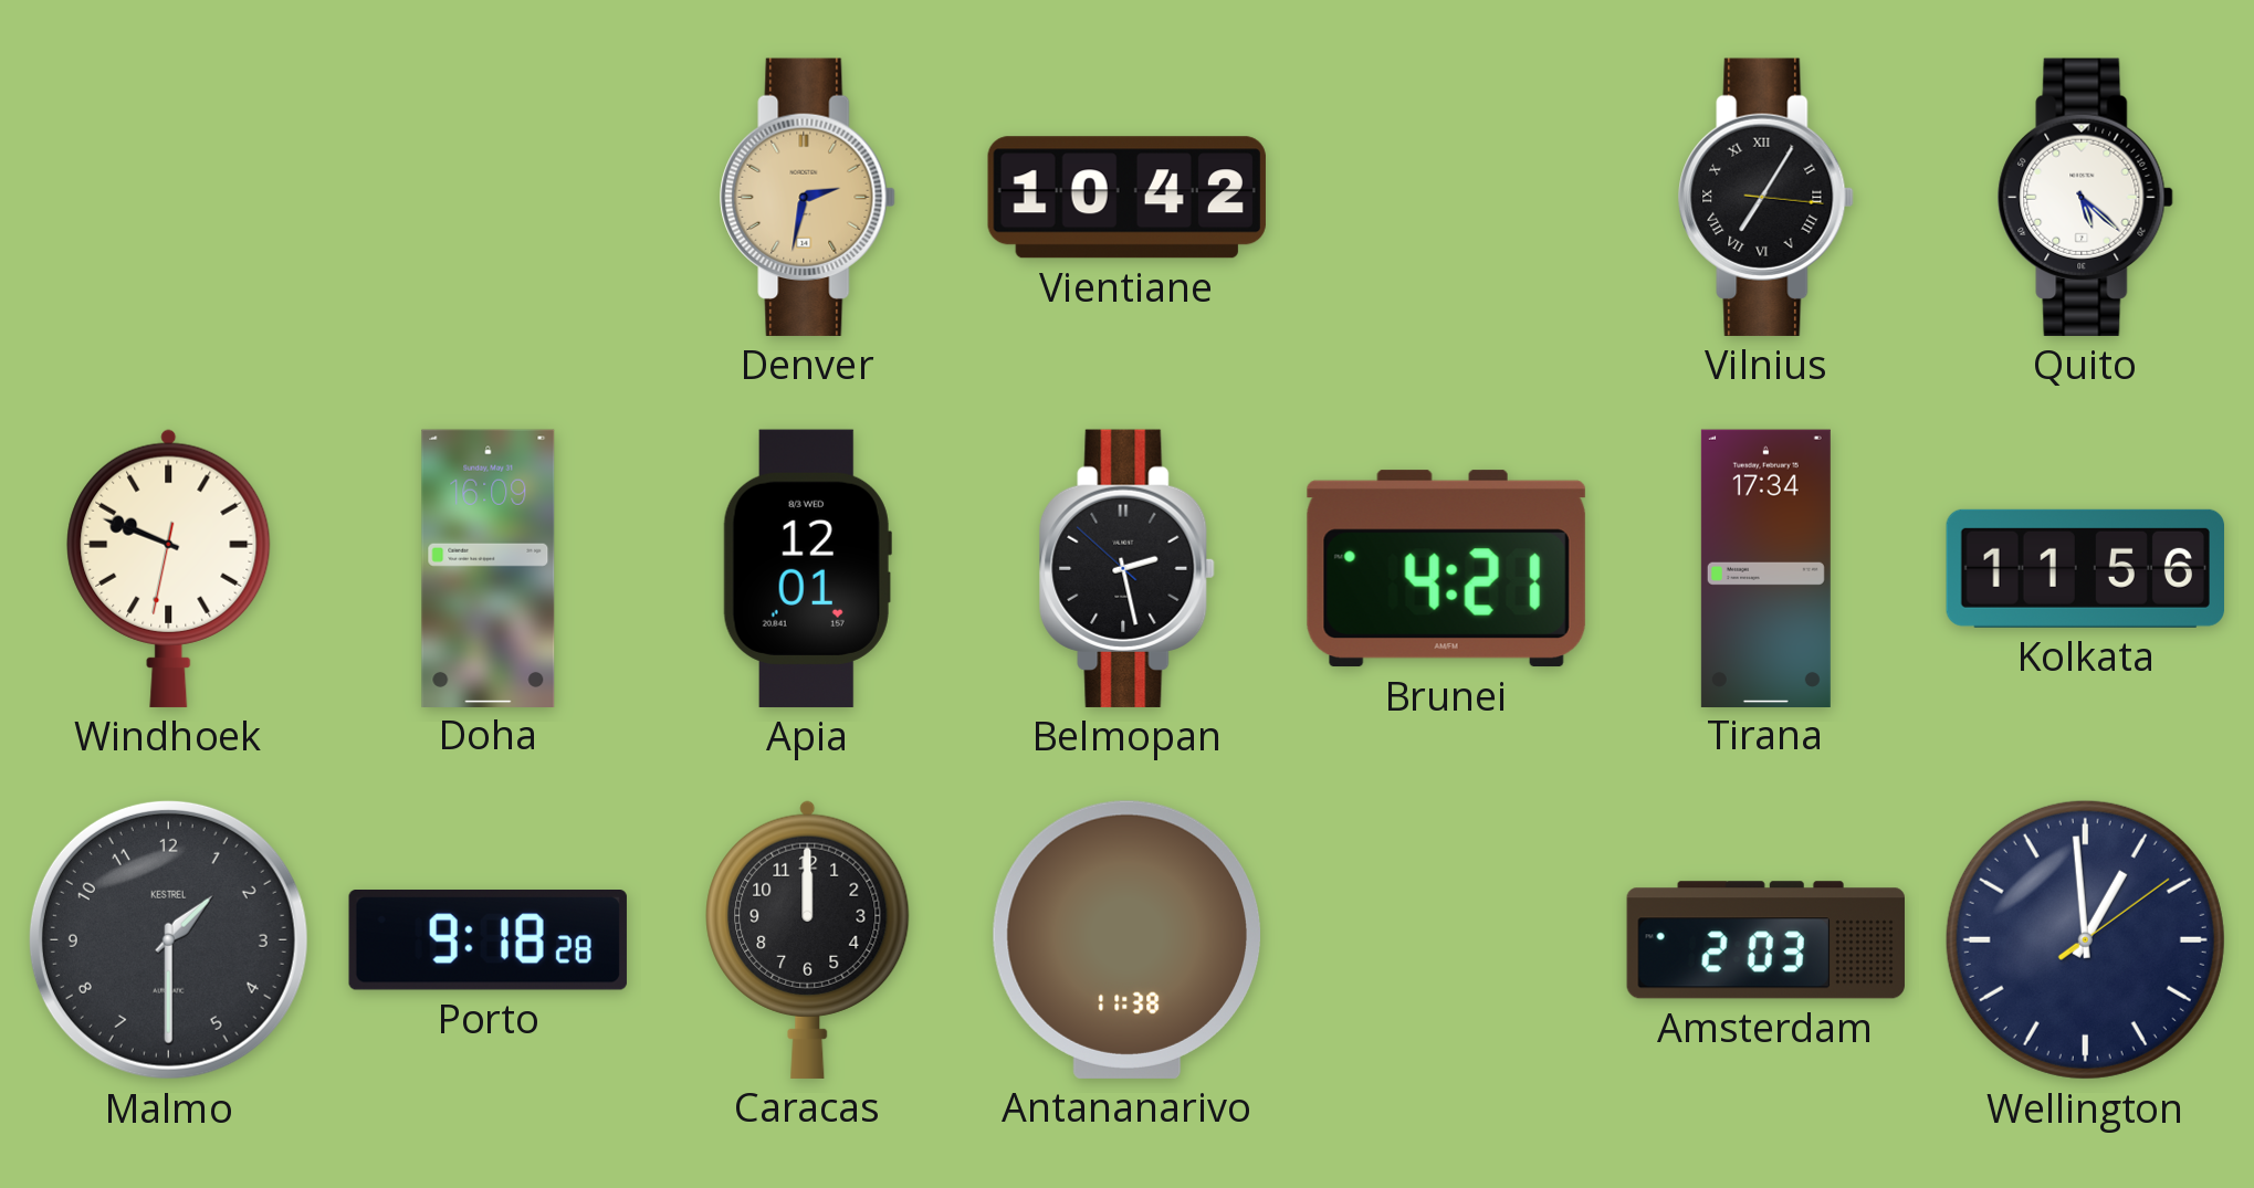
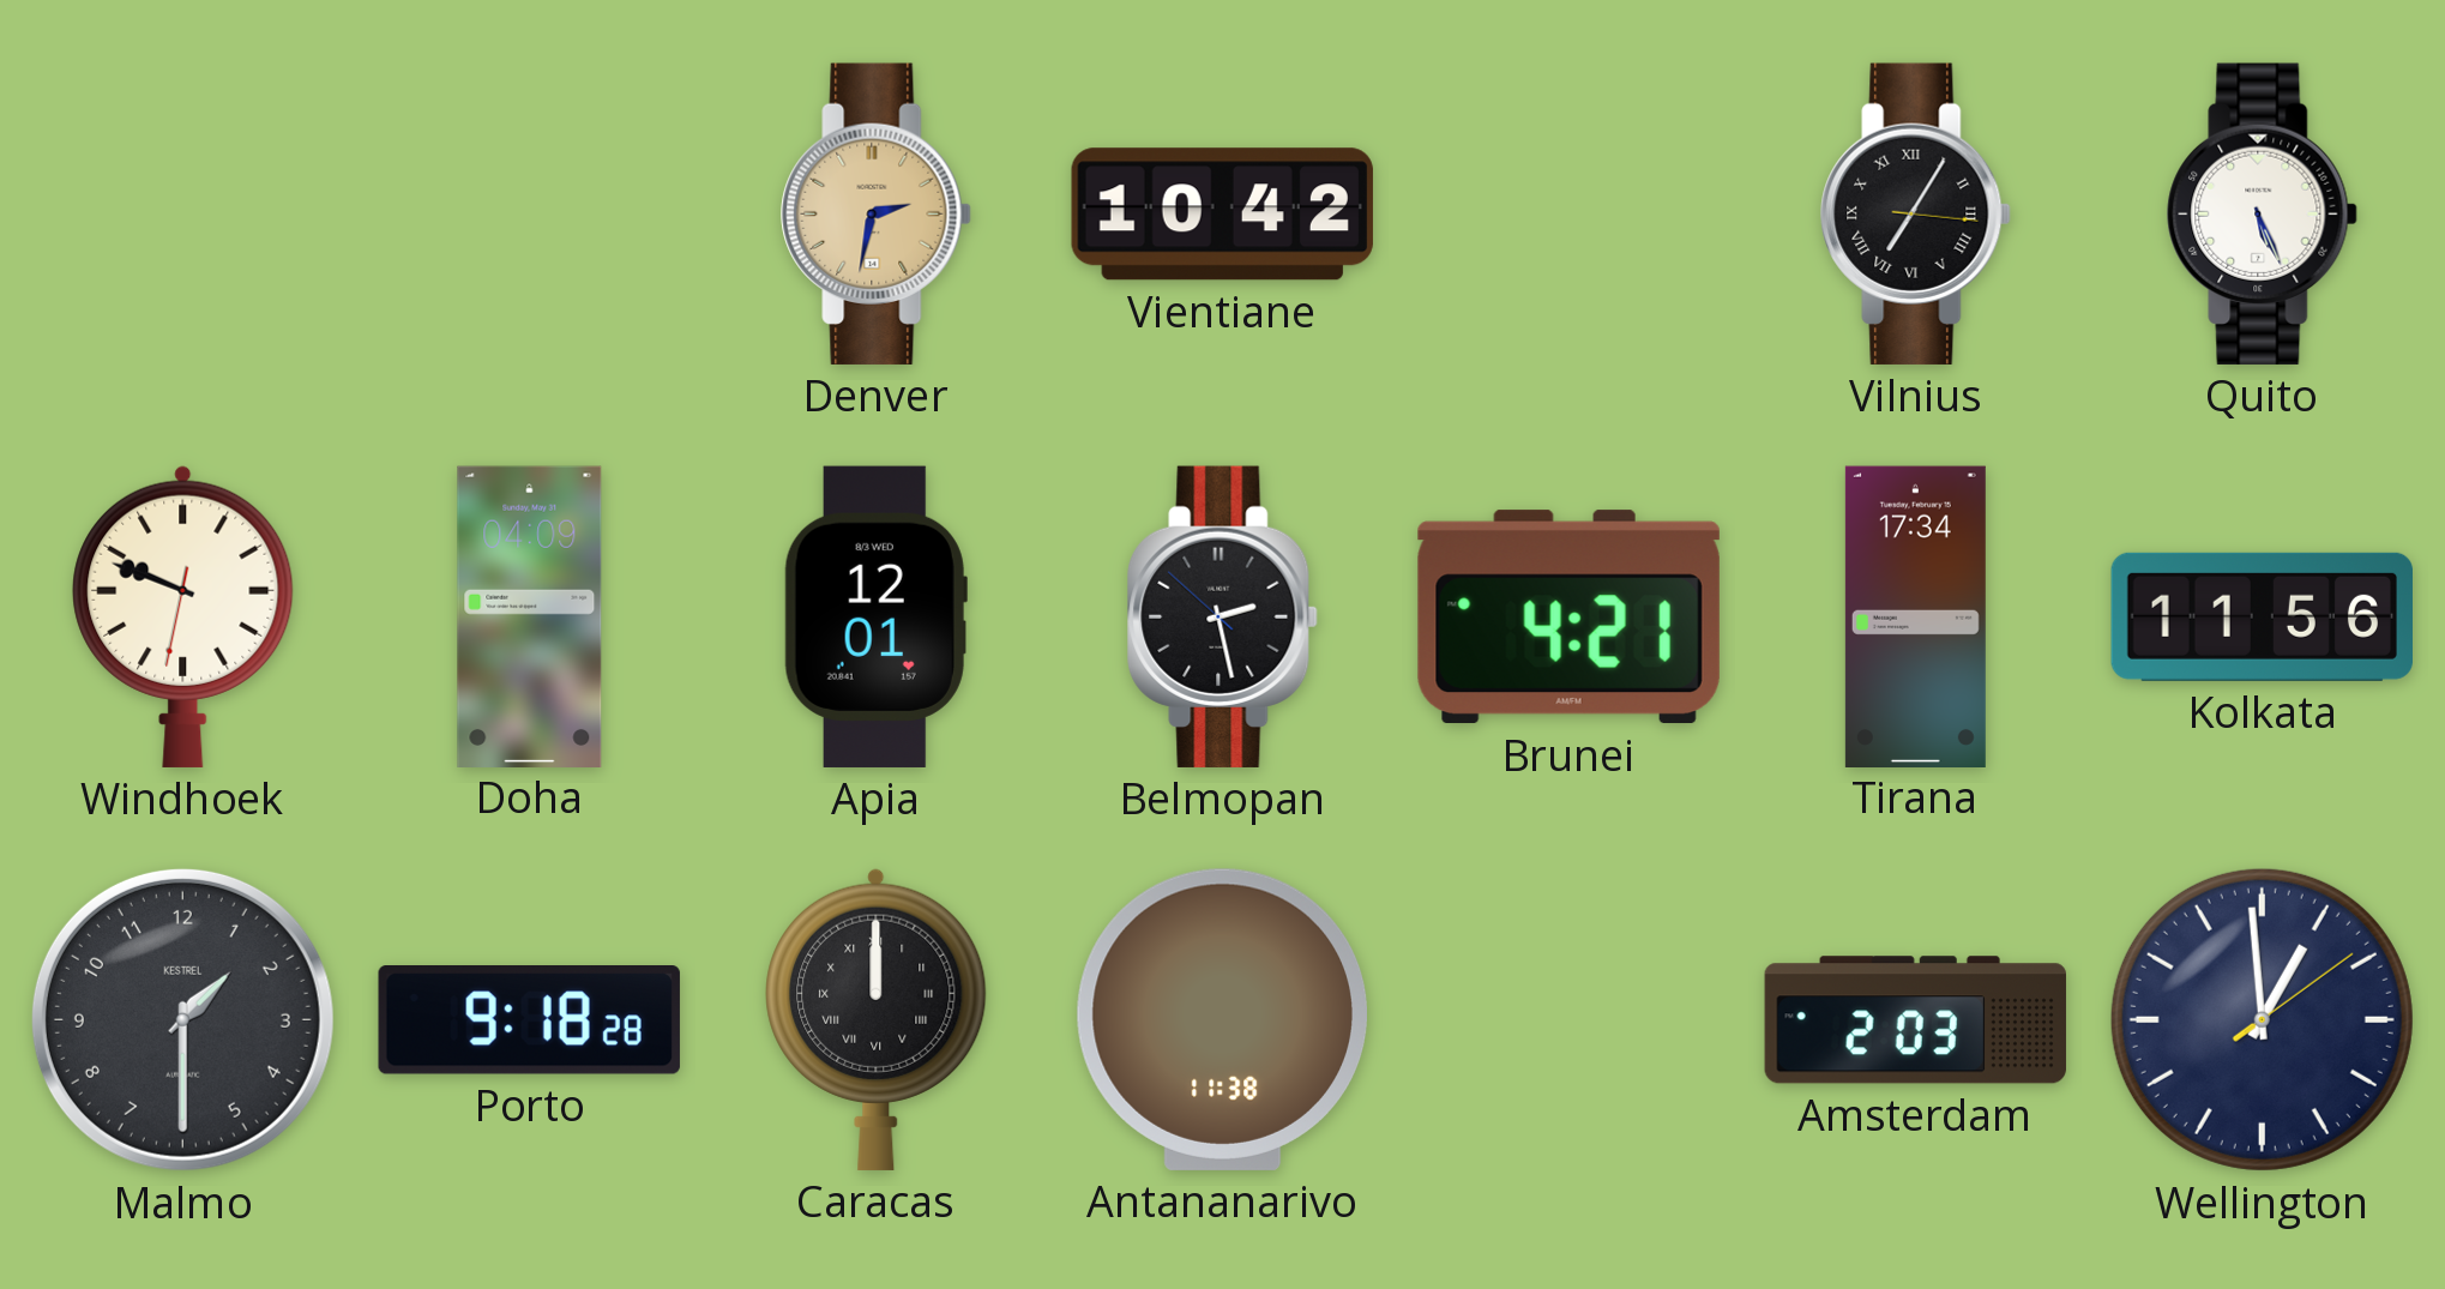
Quito: 5:22 -> 5:26
Doha: 16:09 -> 04:09
Caracas numerals: Arabic -> Roman
